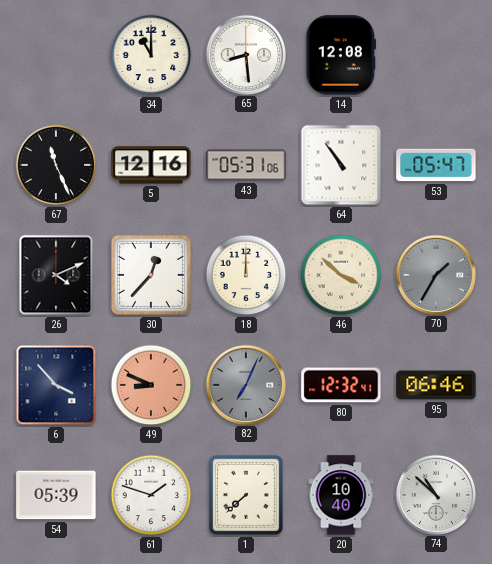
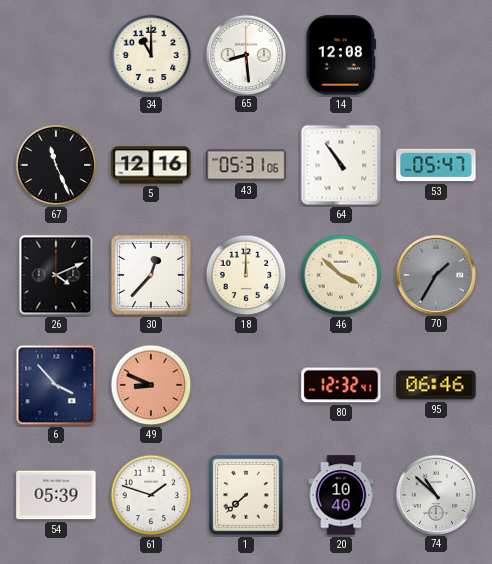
82: 7:04 -> none
